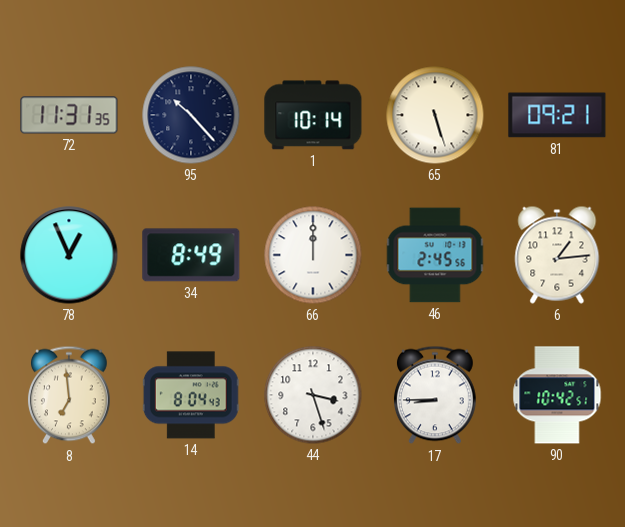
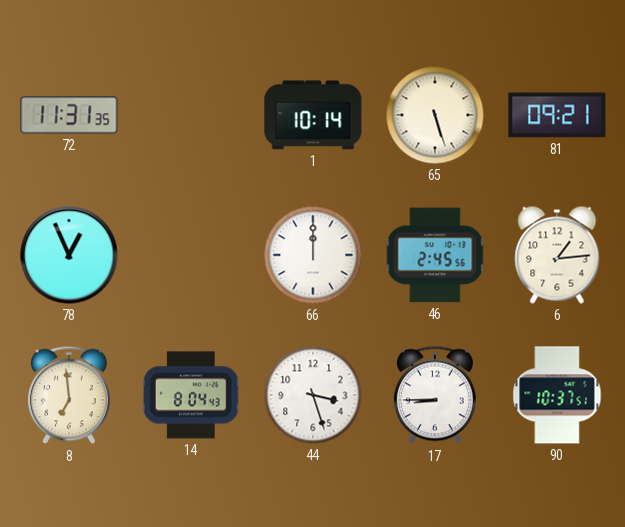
95: 10:23 -> none
34: 8:49 -> none
90: 10:42 -> 10:37
